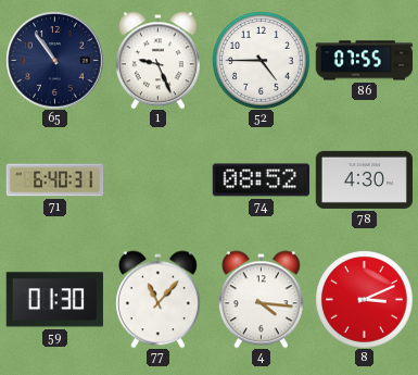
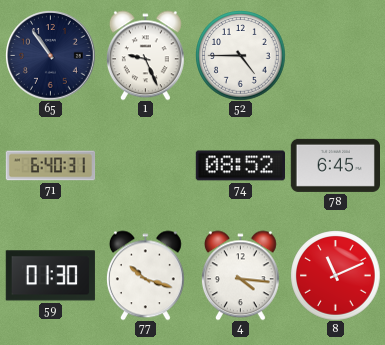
86: 07:55 -> none
78: 4:30 -> 6:45
77: 11:07 -> 10:18
8: 3:11 -> 11:11
